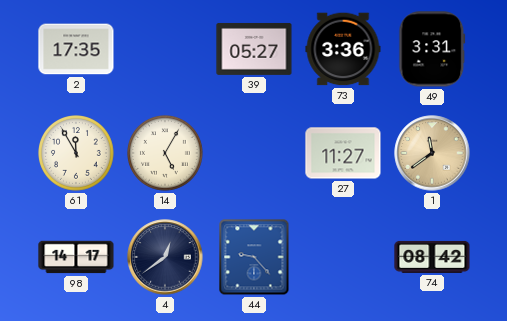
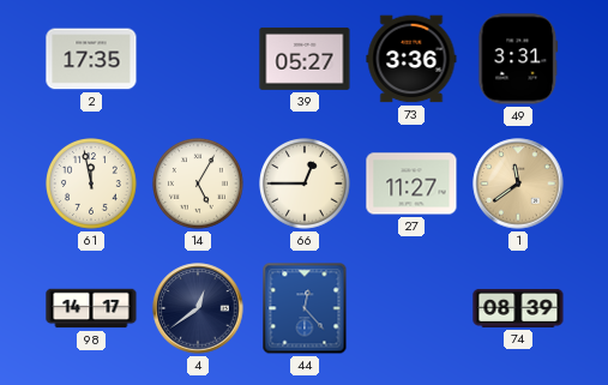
61: 11:55 -> 11:58
66: none -> 12:45
44: 9:23 -> 12:23
74: 08:42 -> 08:39
